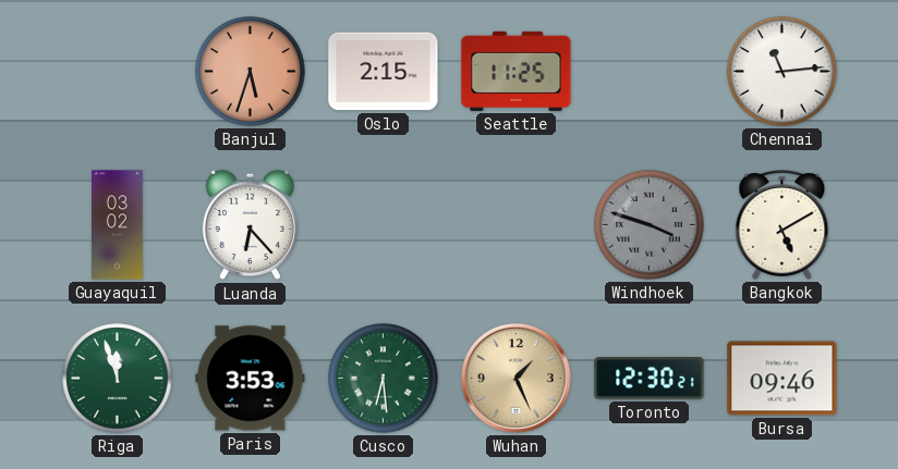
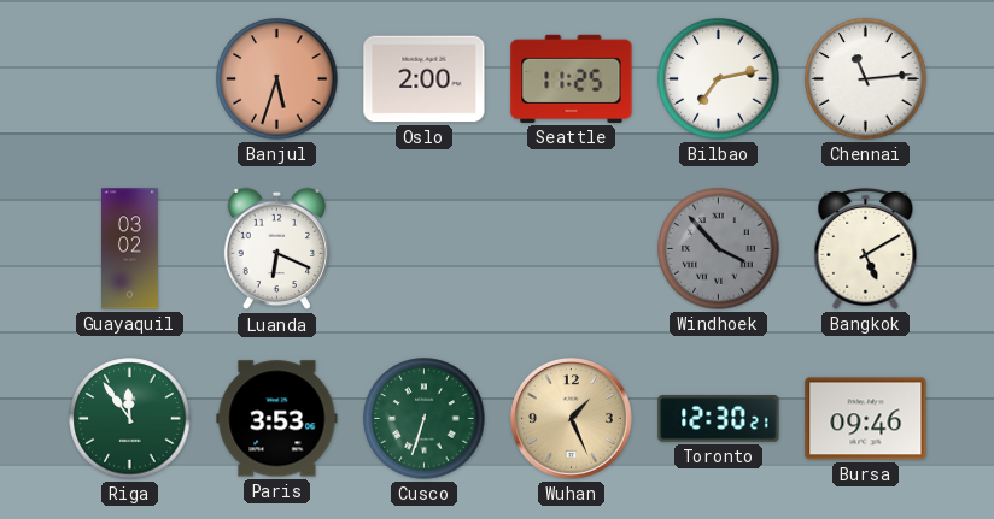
Oslo: 2:15 -> 2:00
Bilbao: none -> 7:13
Luanda: 6:23 -> 6:19
Windhoek: 3:48 -> 3:53
Riga: 11:57 -> 11:54
Cusco: 6:29 -> 6:33
